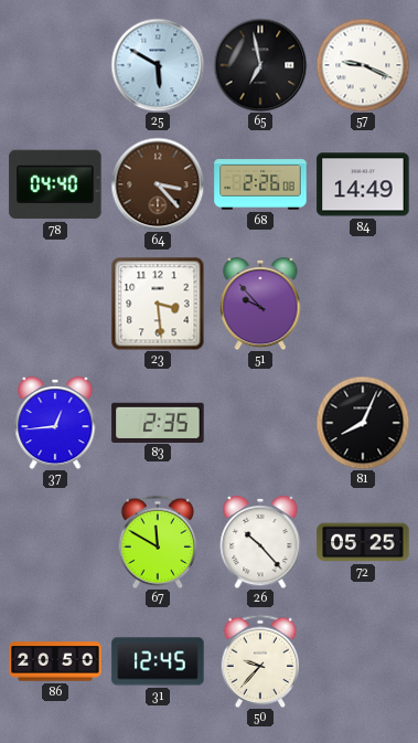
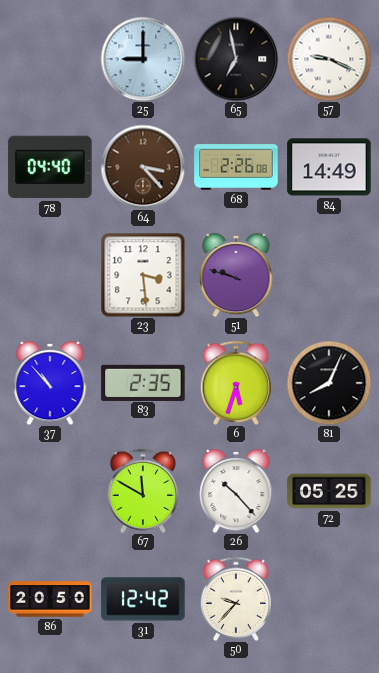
25: 5:50 -> 9:00
51: 9:53 -> 9:48
37: 12:44 -> 10:53
6: none -> 5:33
31: 12:45 -> 12:42
